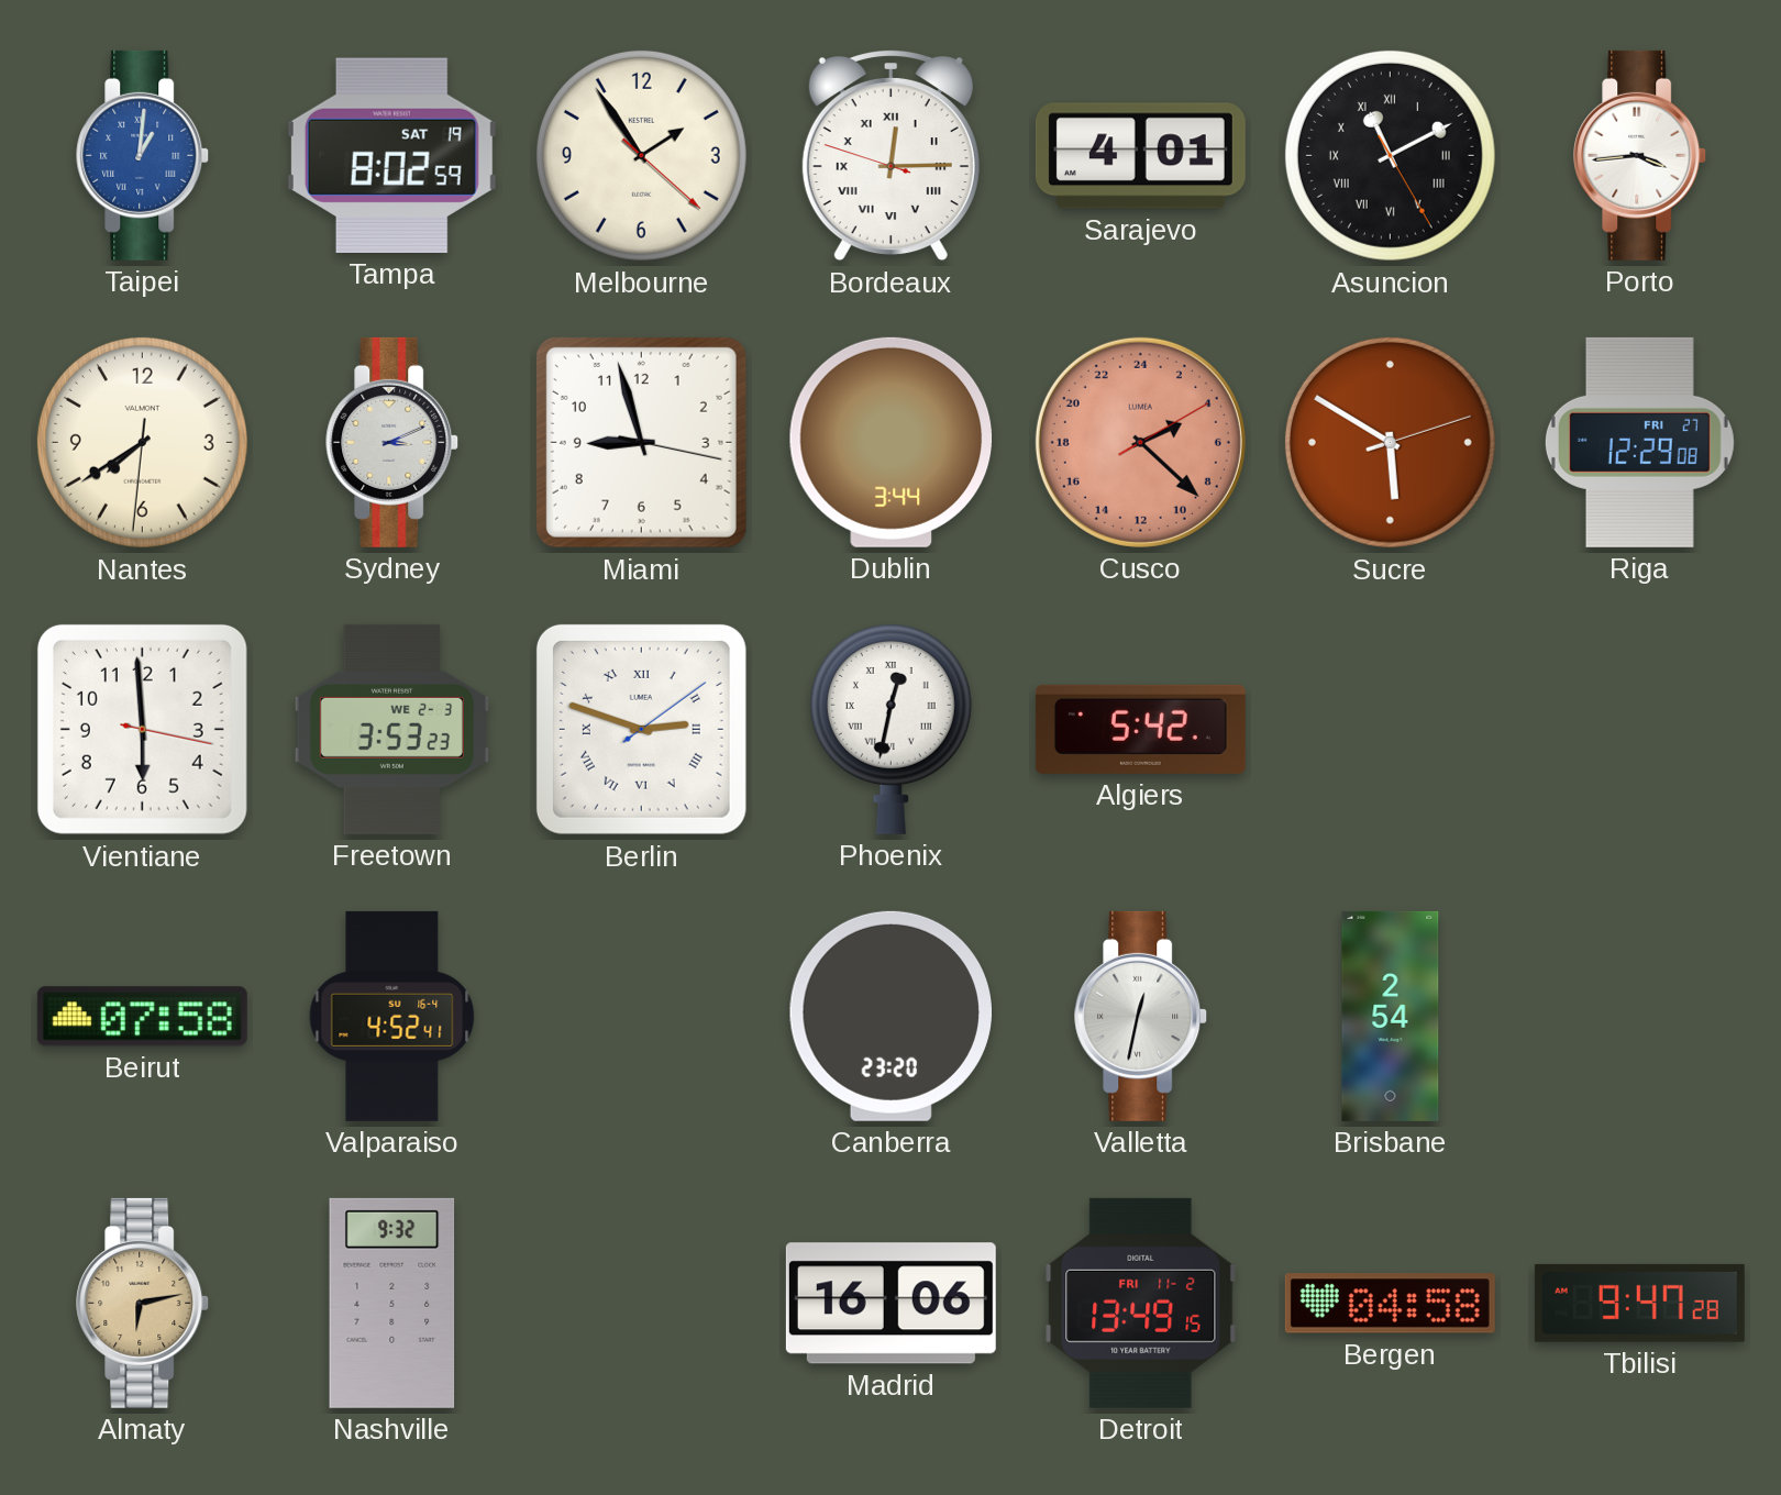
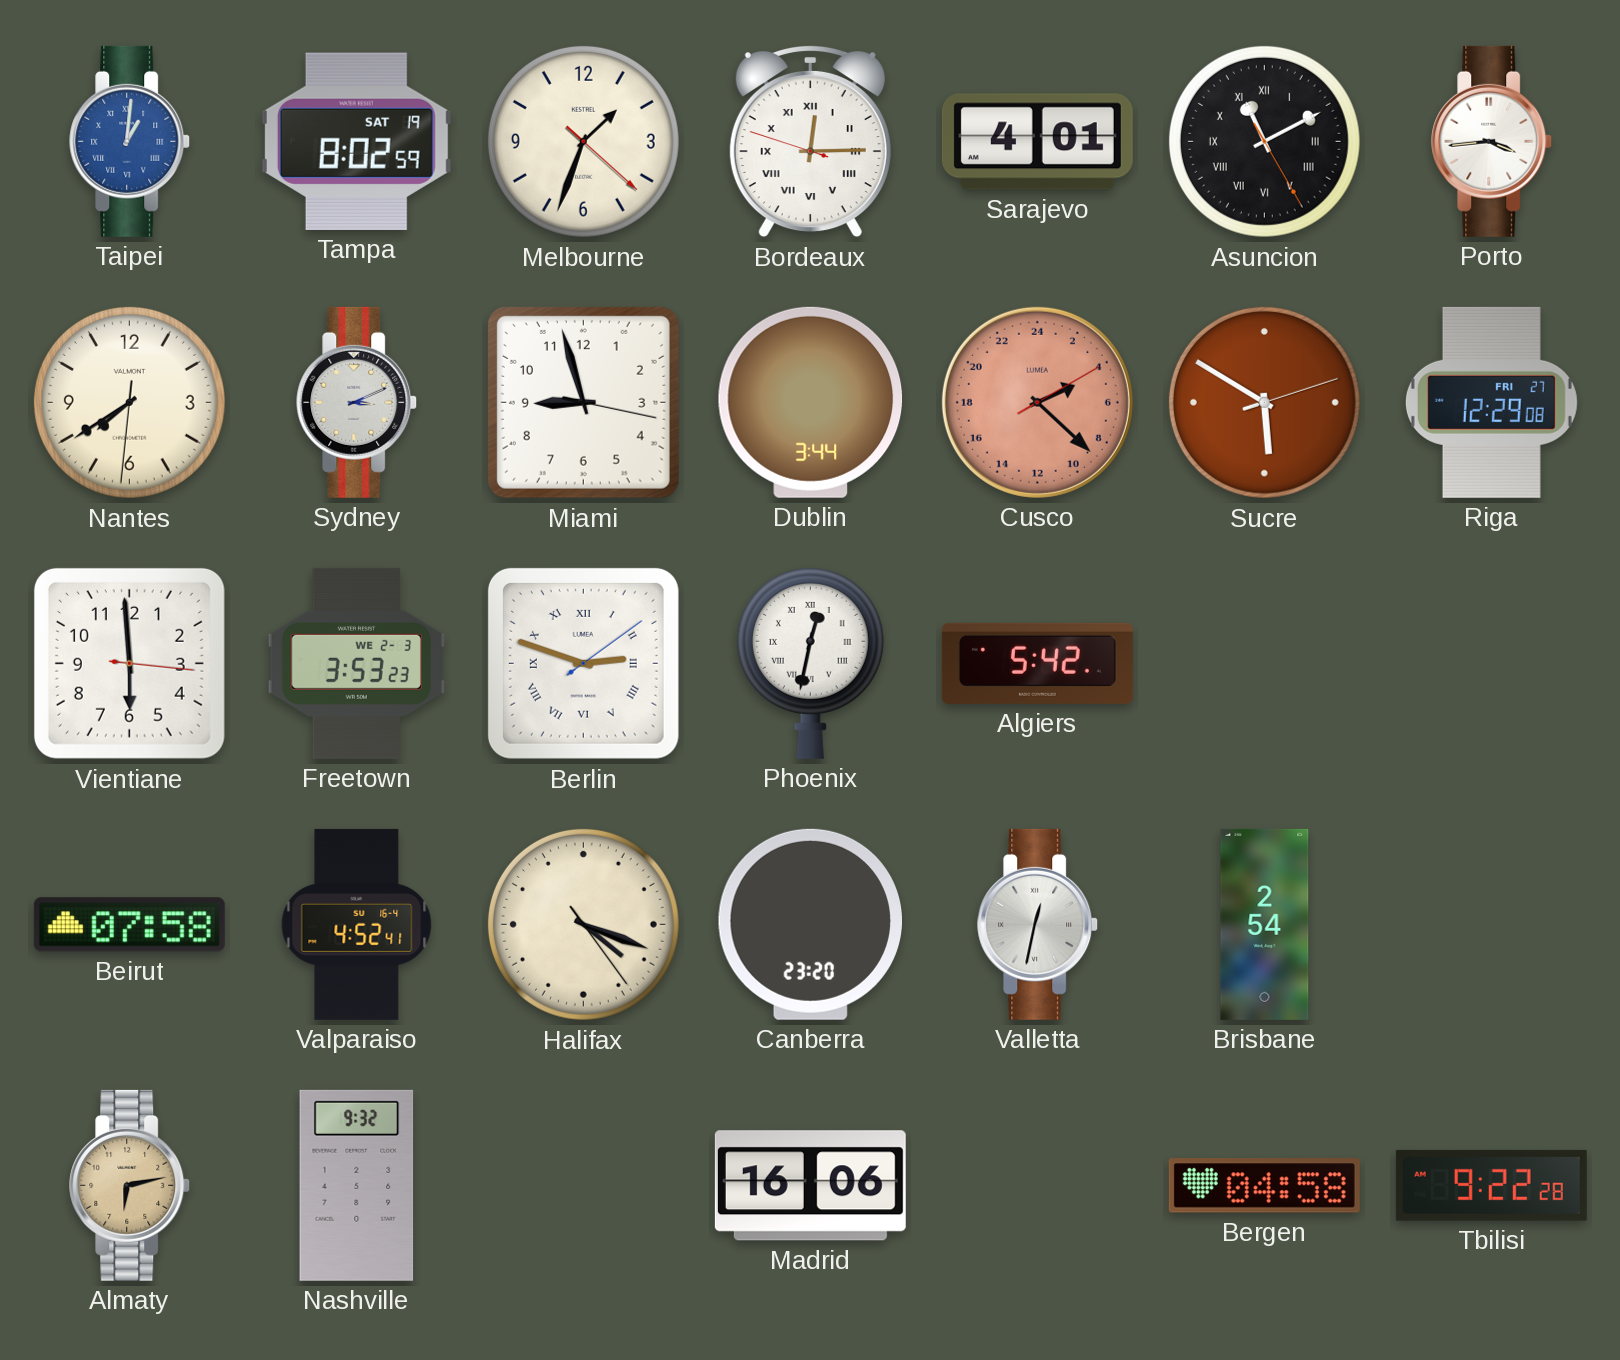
Melbourne: 1:54 -> 1:33
Vientiane: 5:59:17 -> 5:59:16
Halifax: none -> 4:18
Detroit: 13:49 -> none
Tbilisi: 9:47 -> 9:22
